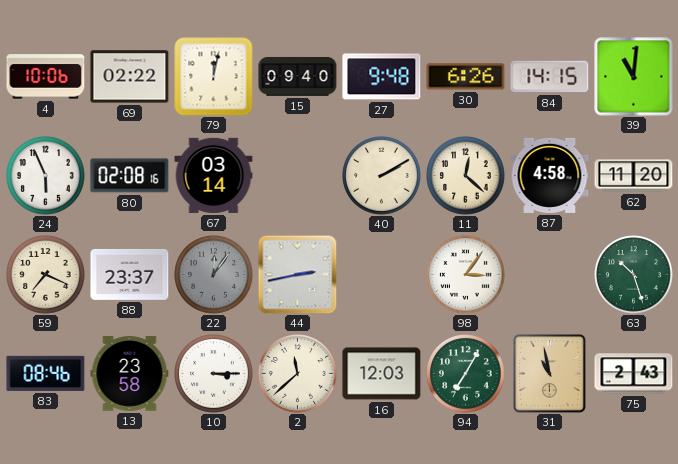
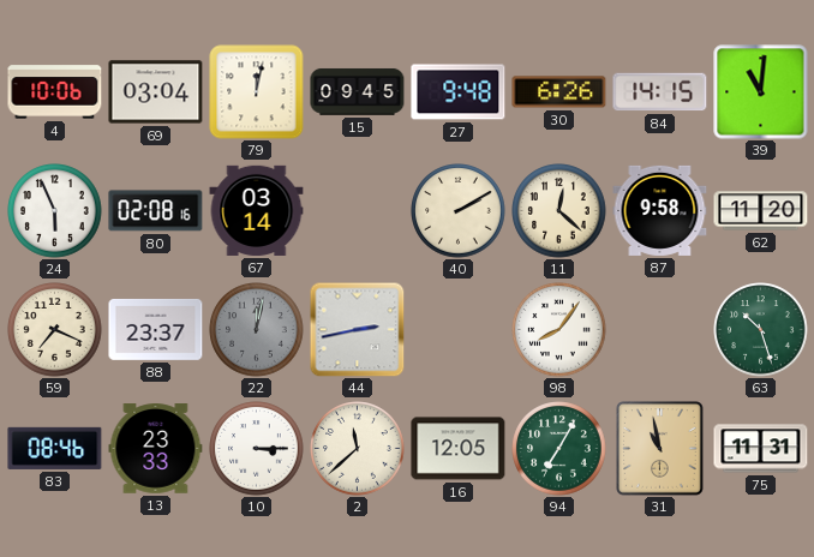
69: 02:22 -> 03:04
15: 09:40 -> 09:45
87: 4:58 -> 9:58
22: 12:06 -> 12:02
98: 3:06 -> 8:06
13: 23:58 -> 23:33
16: 12:03 -> 12:05
75: 2:43 -> 11:31
